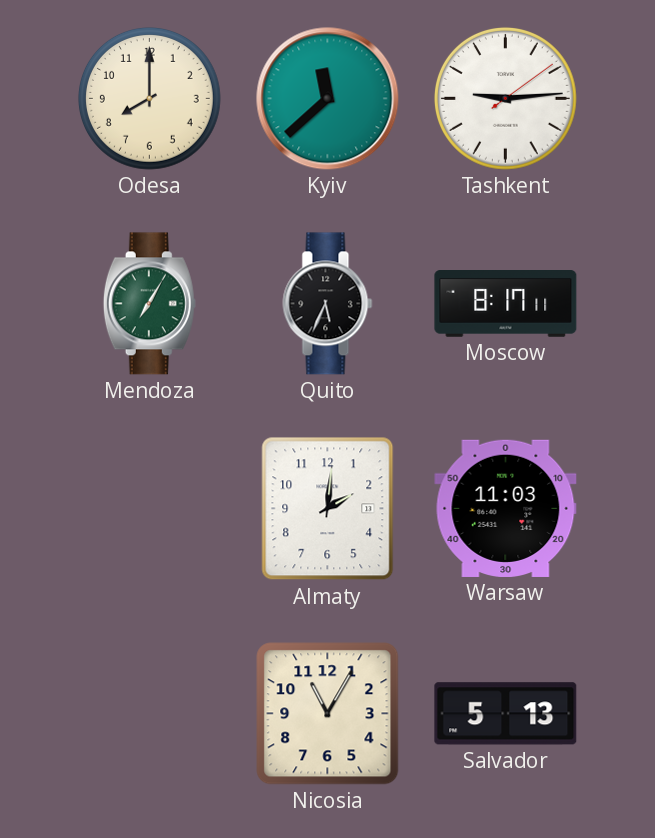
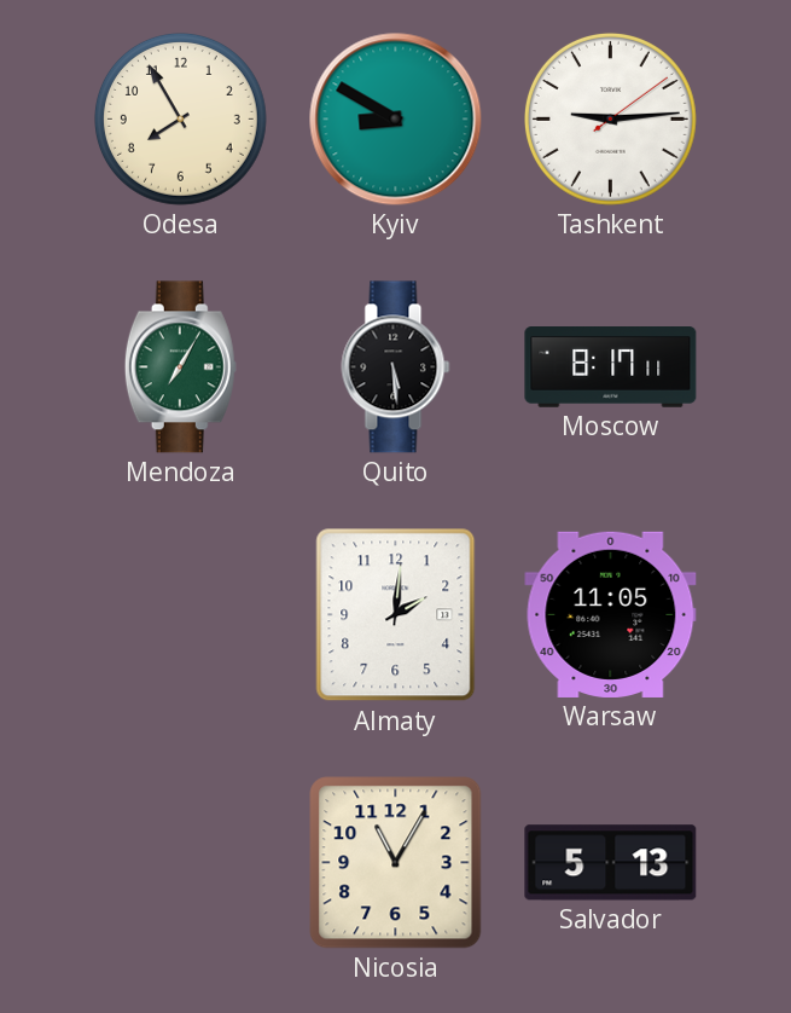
Odesa: 8:00 -> 7:55
Kyiv: 11:38 -> 8:50
Quito: 5:34 -> 5:29
Warsaw: 11:03 -> 11:05
